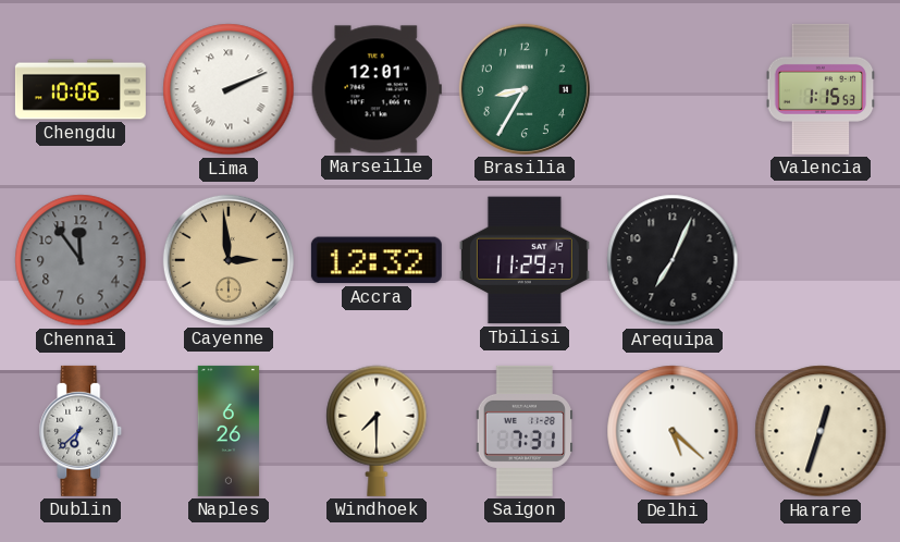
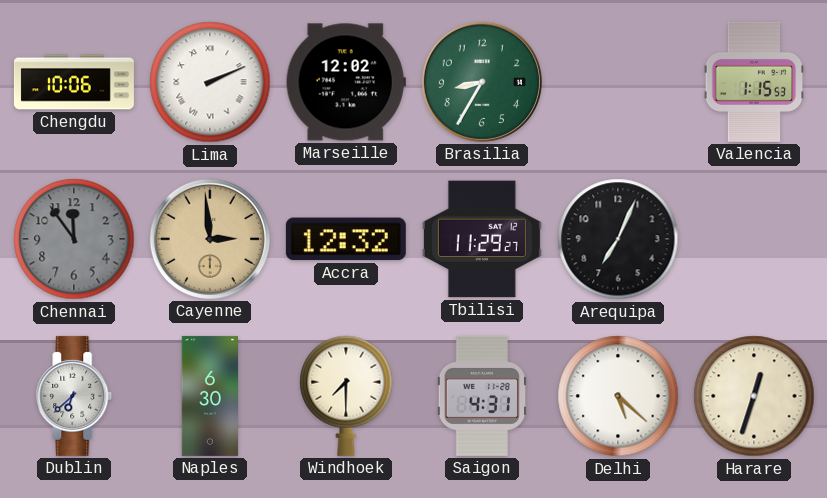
Marseille: 12:01 -> 12:02
Naples: 6:26 -> 6:30
Saigon: 7:31 -> 4:31
